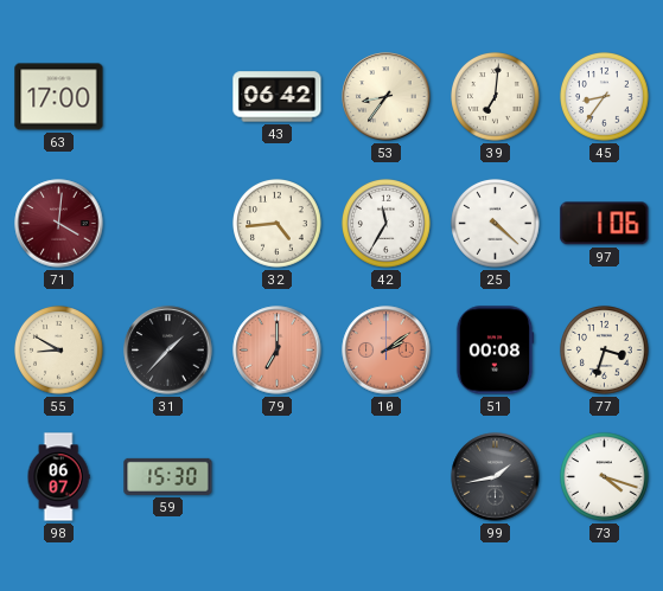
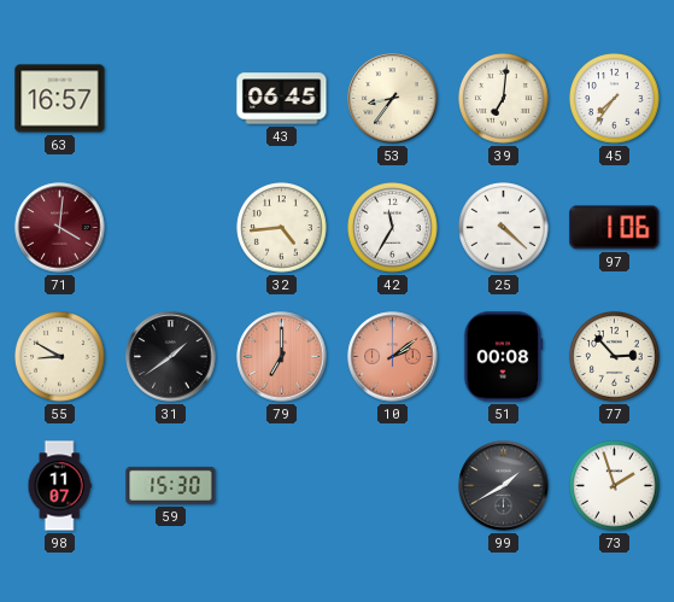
63: 17:00 -> 16:57
43: 06:42 -> 06:45
45: 8:36 -> 7:36
31: 1:37 -> 1:39
77: 3:33 -> 2:53
98: 06:07 -> 11:07
99: 1:43 -> 1:40
73: 4:18 -> 1:57
